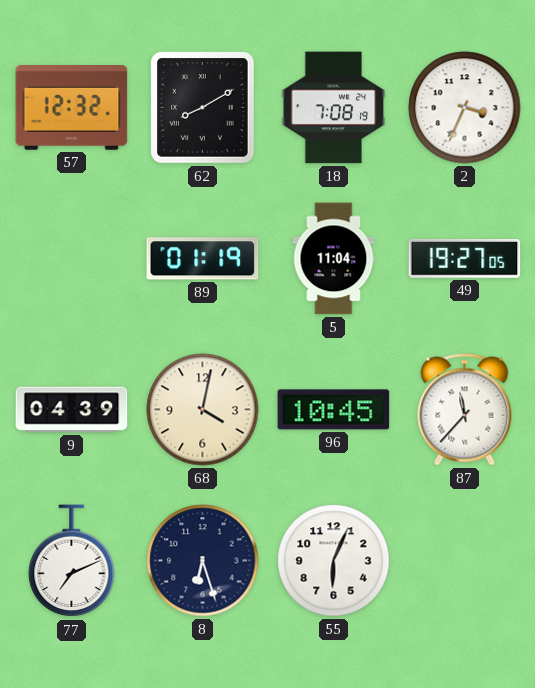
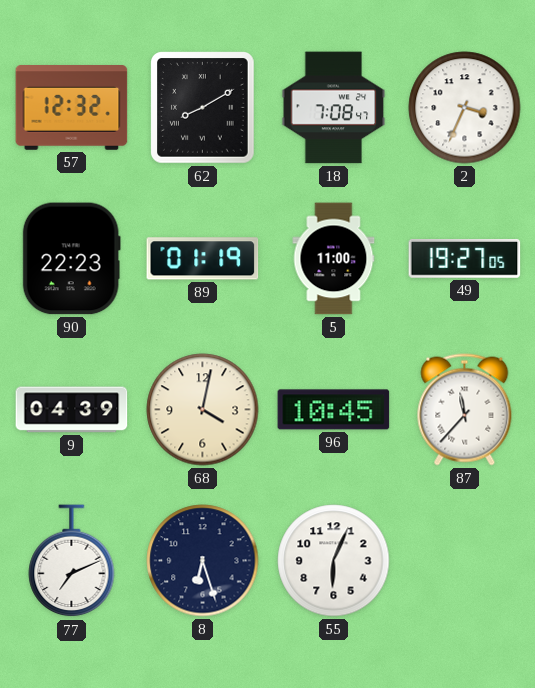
18: 7:08:19 -> 7:08:47
90: none -> 22:23
5: 11:04 -> 11:00
